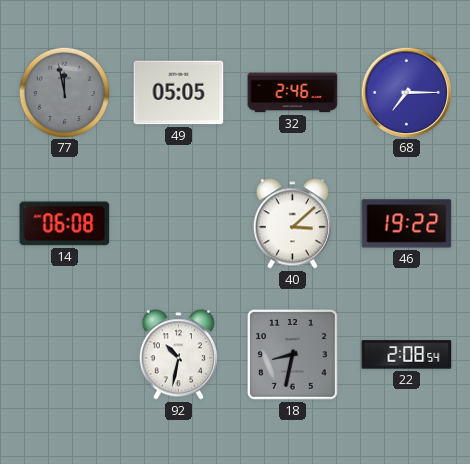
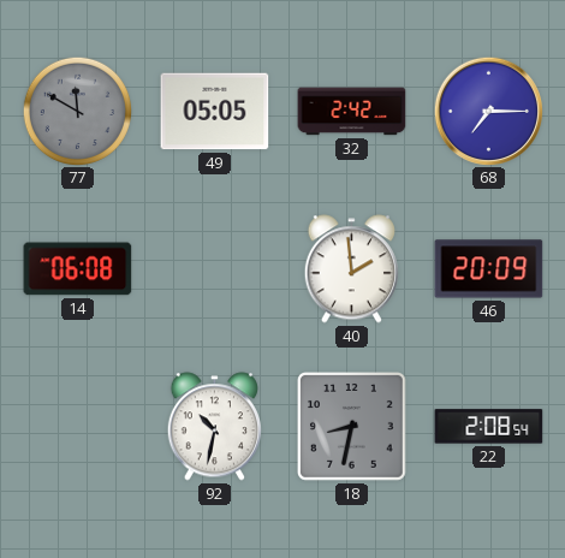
77: 11:58 -> 11:50
32: 2:46 -> 2:42
40: 3:08 -> 1:59
46: 19:22 -> 20:09
